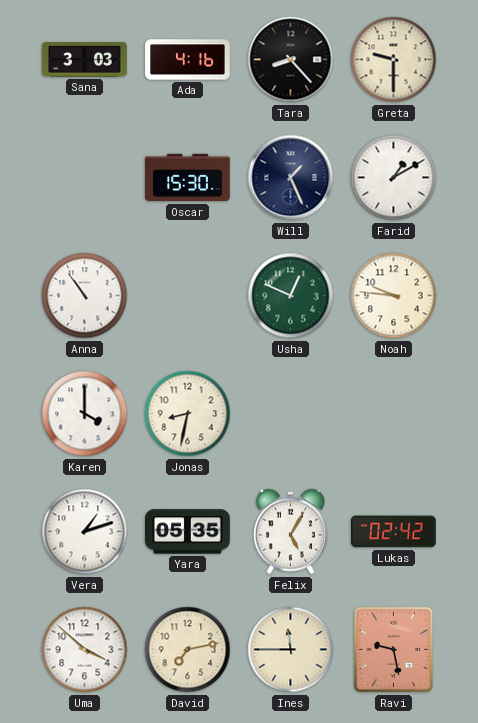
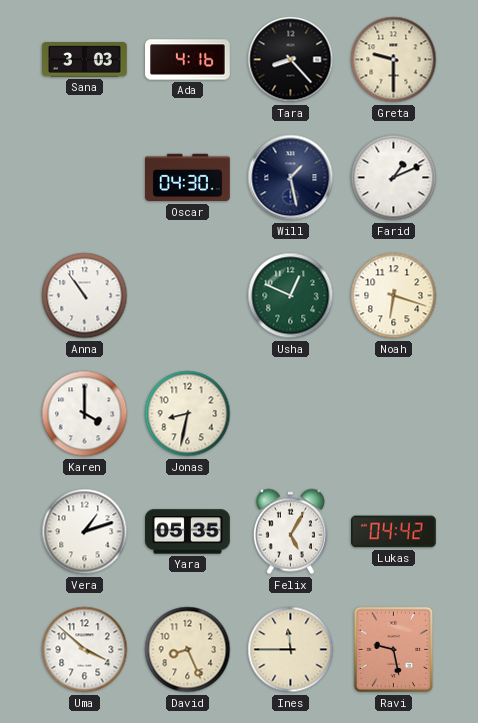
Oscar: 15:30 -> 04:30
Will: 1:26 -> 1:28
Farid: 1:10 -> 1:11
Noah: 9:46 -> 6:18
Lukas: 02:42 -> 04:42
David: 7:13 -> 8:26
